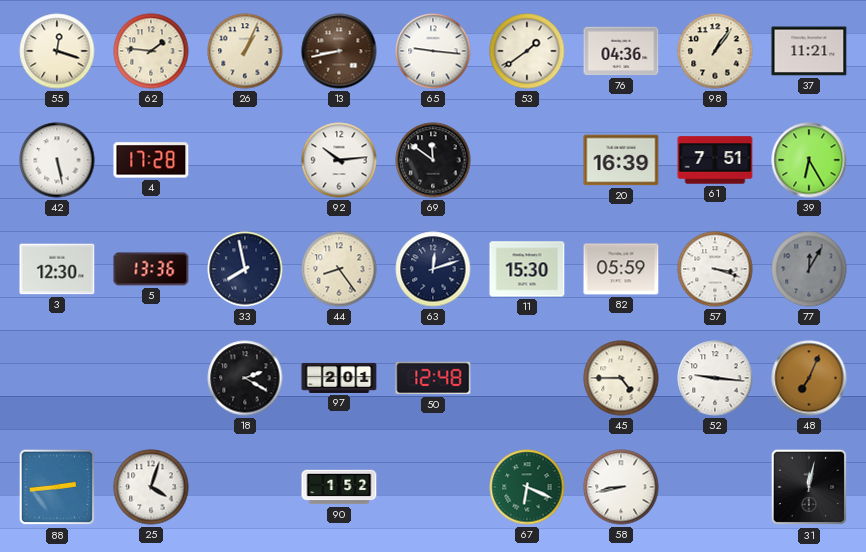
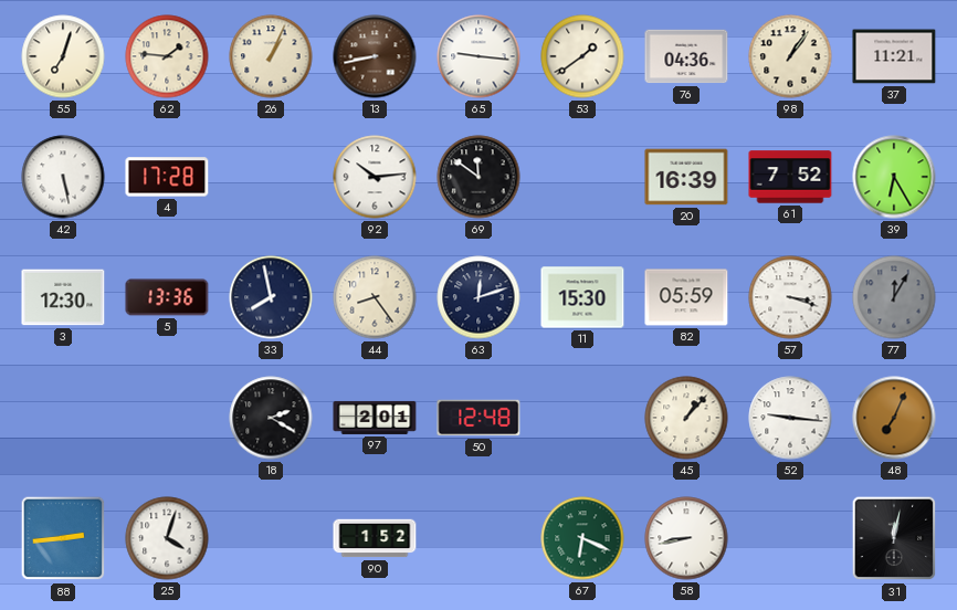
55: 12:18 -> 7:03
61: 7:51 -> 7:52
45: 4:45 -> 1:07
